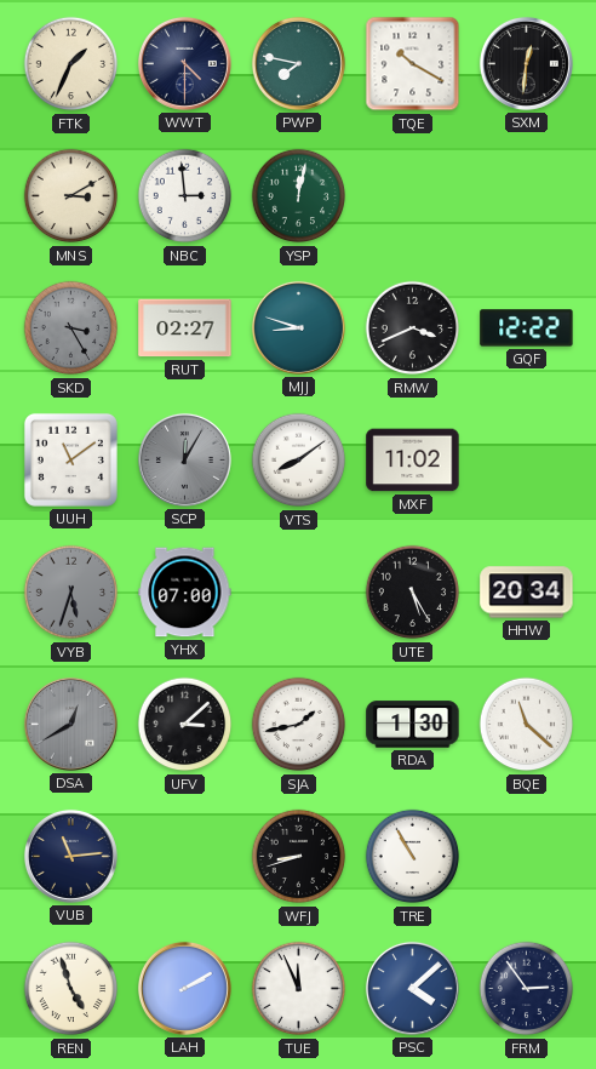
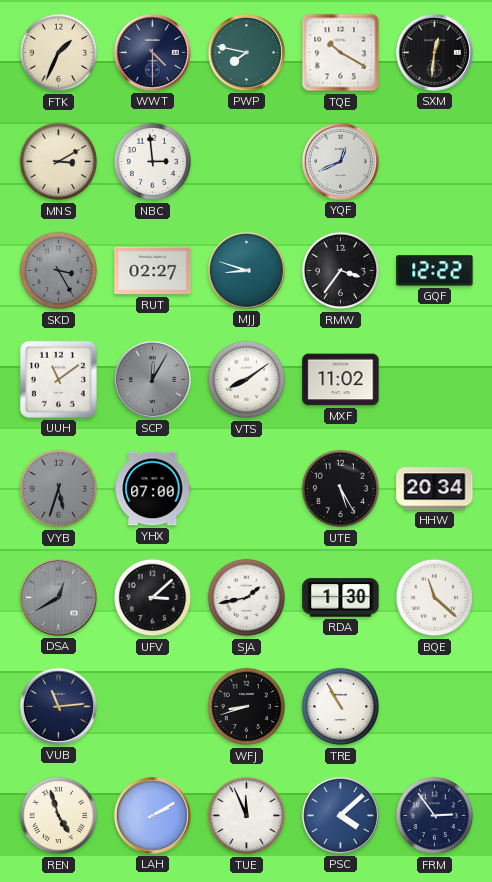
YSP: 12:02 -> none
YQF: none -> 12:41
RMW: 3:41 -> 3:36
